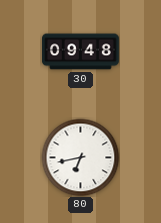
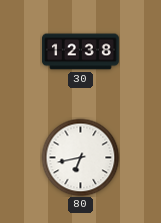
30: 09:48 -> 12:38
